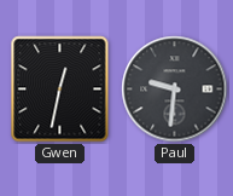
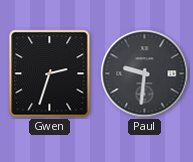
Gwen: 12:32 -> 2:33
